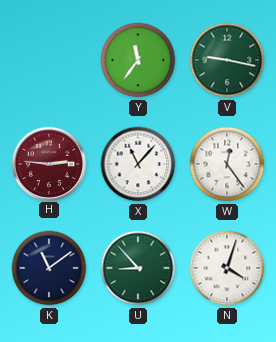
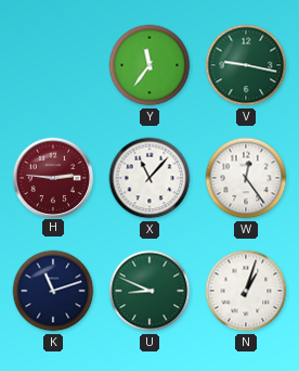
K: 11:09 -> 11:12
U: 8:53 -> 8:49
N: 4:03 -> 1:03
